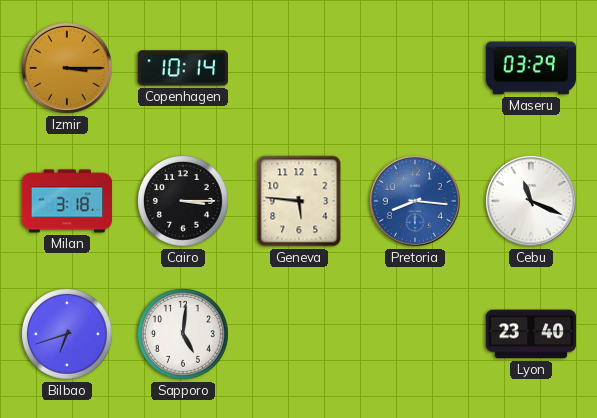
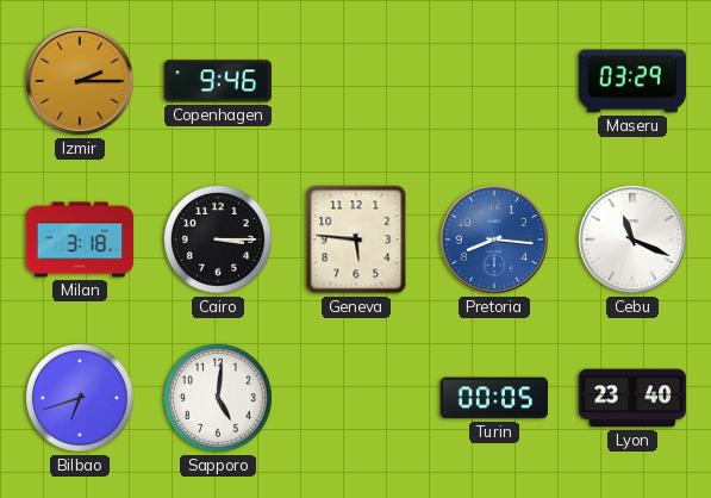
Izmir: 3:15 -> 2:15
Copenhagen: 10:14 -> 9:46
Turin: none -> 00:05
